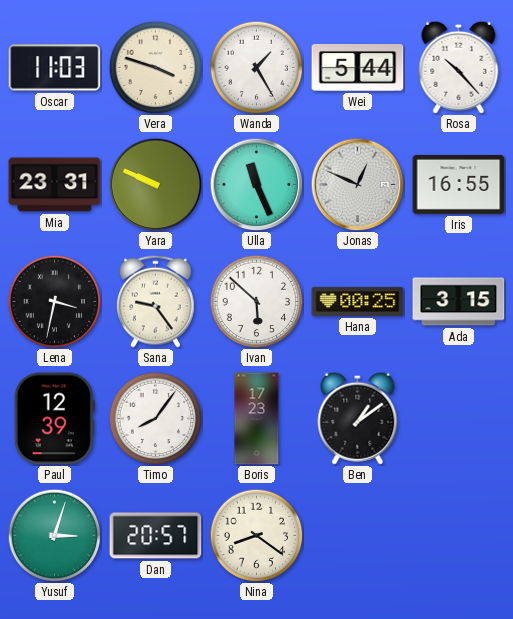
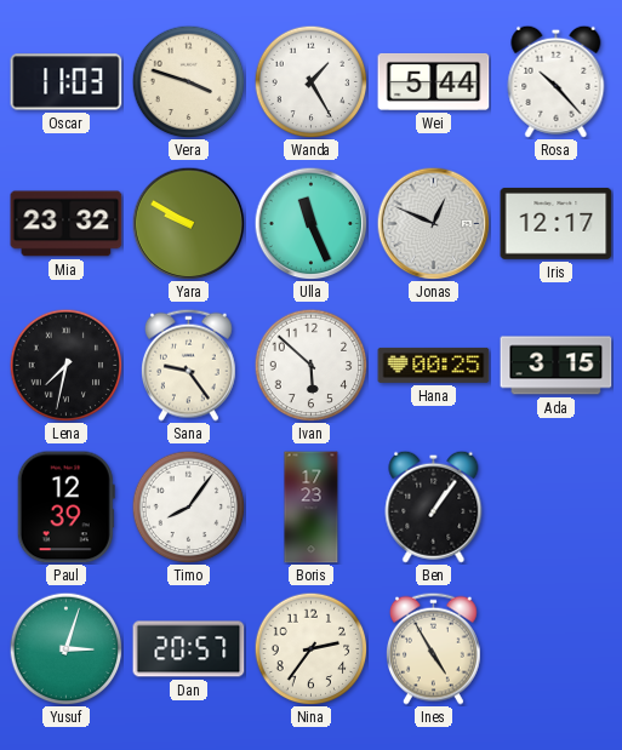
Mia: 23:31 -> 23:32
Yara: 9:49 -> 9:50
Iris: 16:55 -> 12:17
Lena: 3:32 -> 7:32
Ben: 1:09 -> 1:06
Nina: 8:21 -> 2:36
Ines: none -> 4:55
